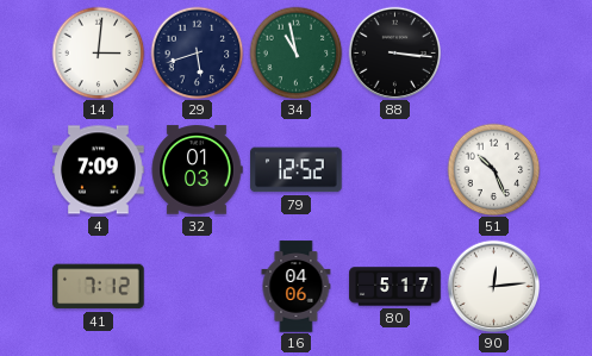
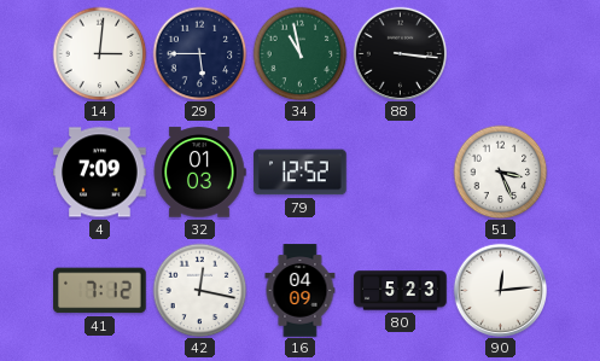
29: 5:42 -> 5:45
51: 10:26 -> 3:26
42: none -> 12:17
16: 04:06 -> 04:09
80: 5:17 -> 5:23
